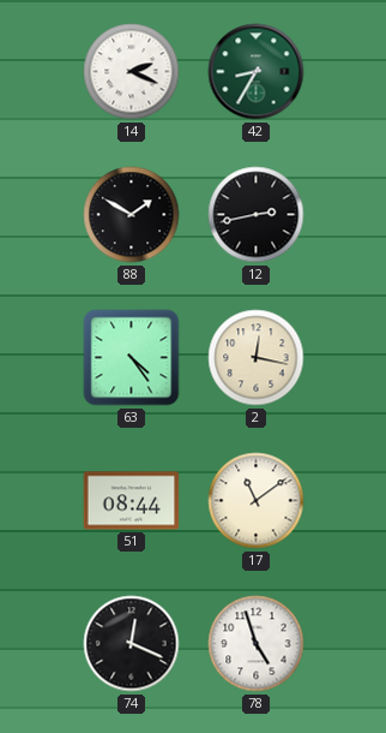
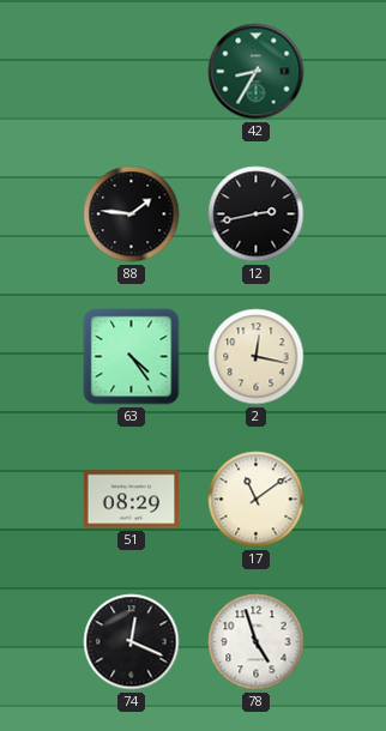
14: 2:19 -> none
88: 1:50 -> 1:46
51: 08:44 -> 08:29
